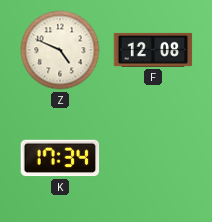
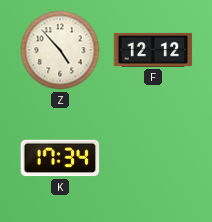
Z: 4:49 -> 4:53
F: 12:08 -> 12:12
